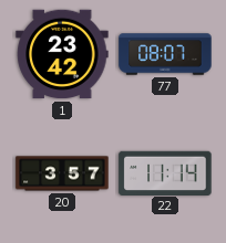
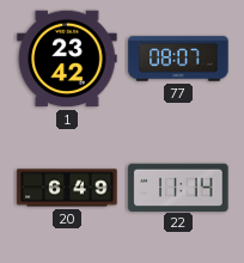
20: 3:57 -> 6:49
